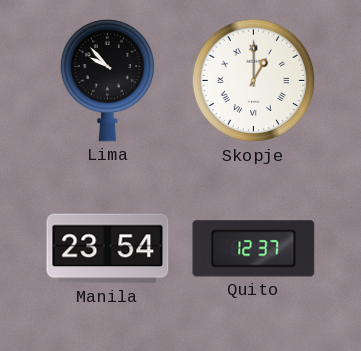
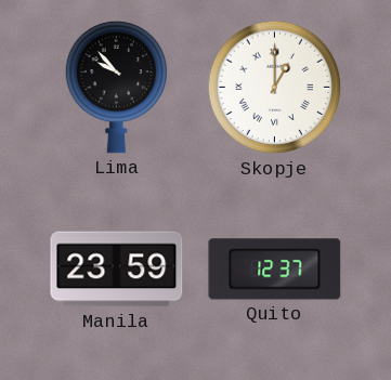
Manila: 23:54 -> 23:59
